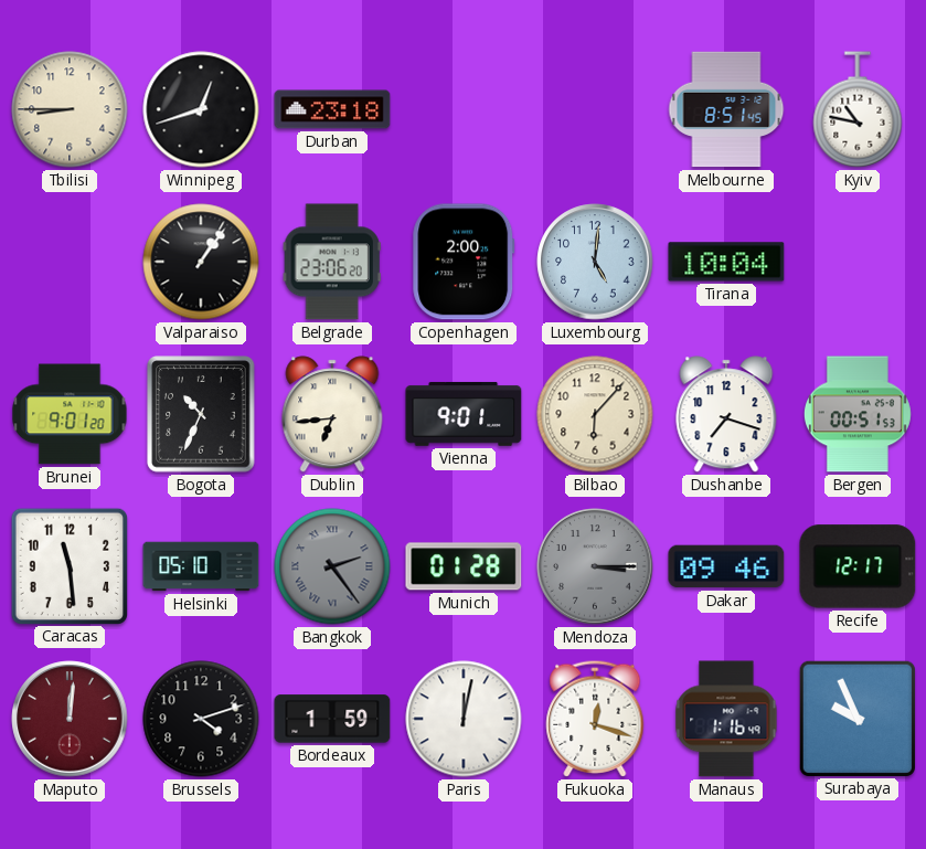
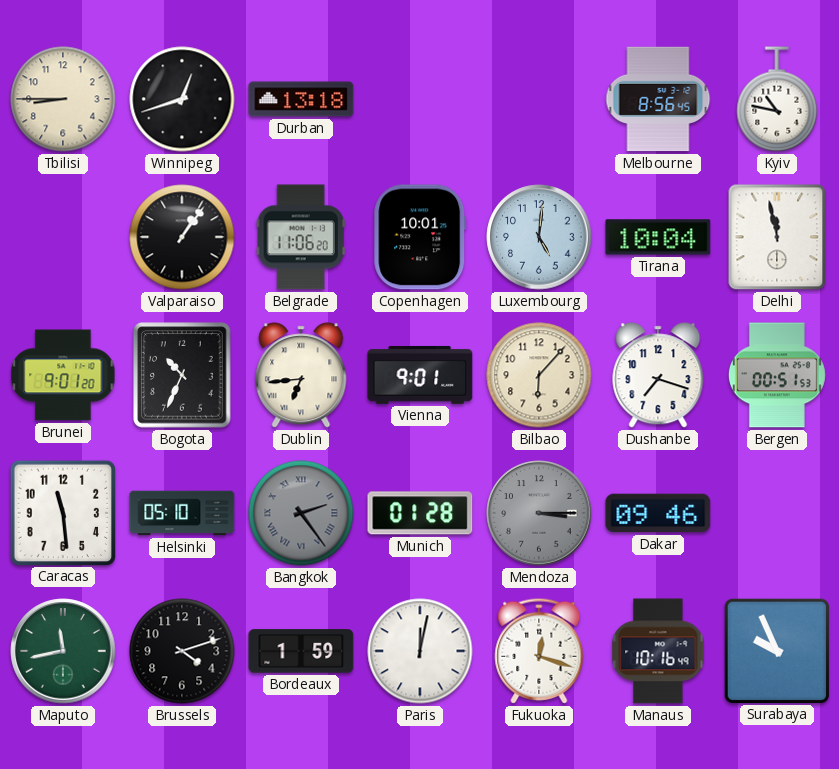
Durban: 23:18 -> 13:18
Melbourne: 8:51 -> 8:56
Belgrade: 23:06 -> 11:06
Copenhagen: 2:00 -> 10:01
Delhi: none -> 11:58
Recife: 12:17 -> none
Maputo: 12:01 -> 11:43
Maputo dial: burgundy -> green
Manaus: 1:16 -> 10:16
